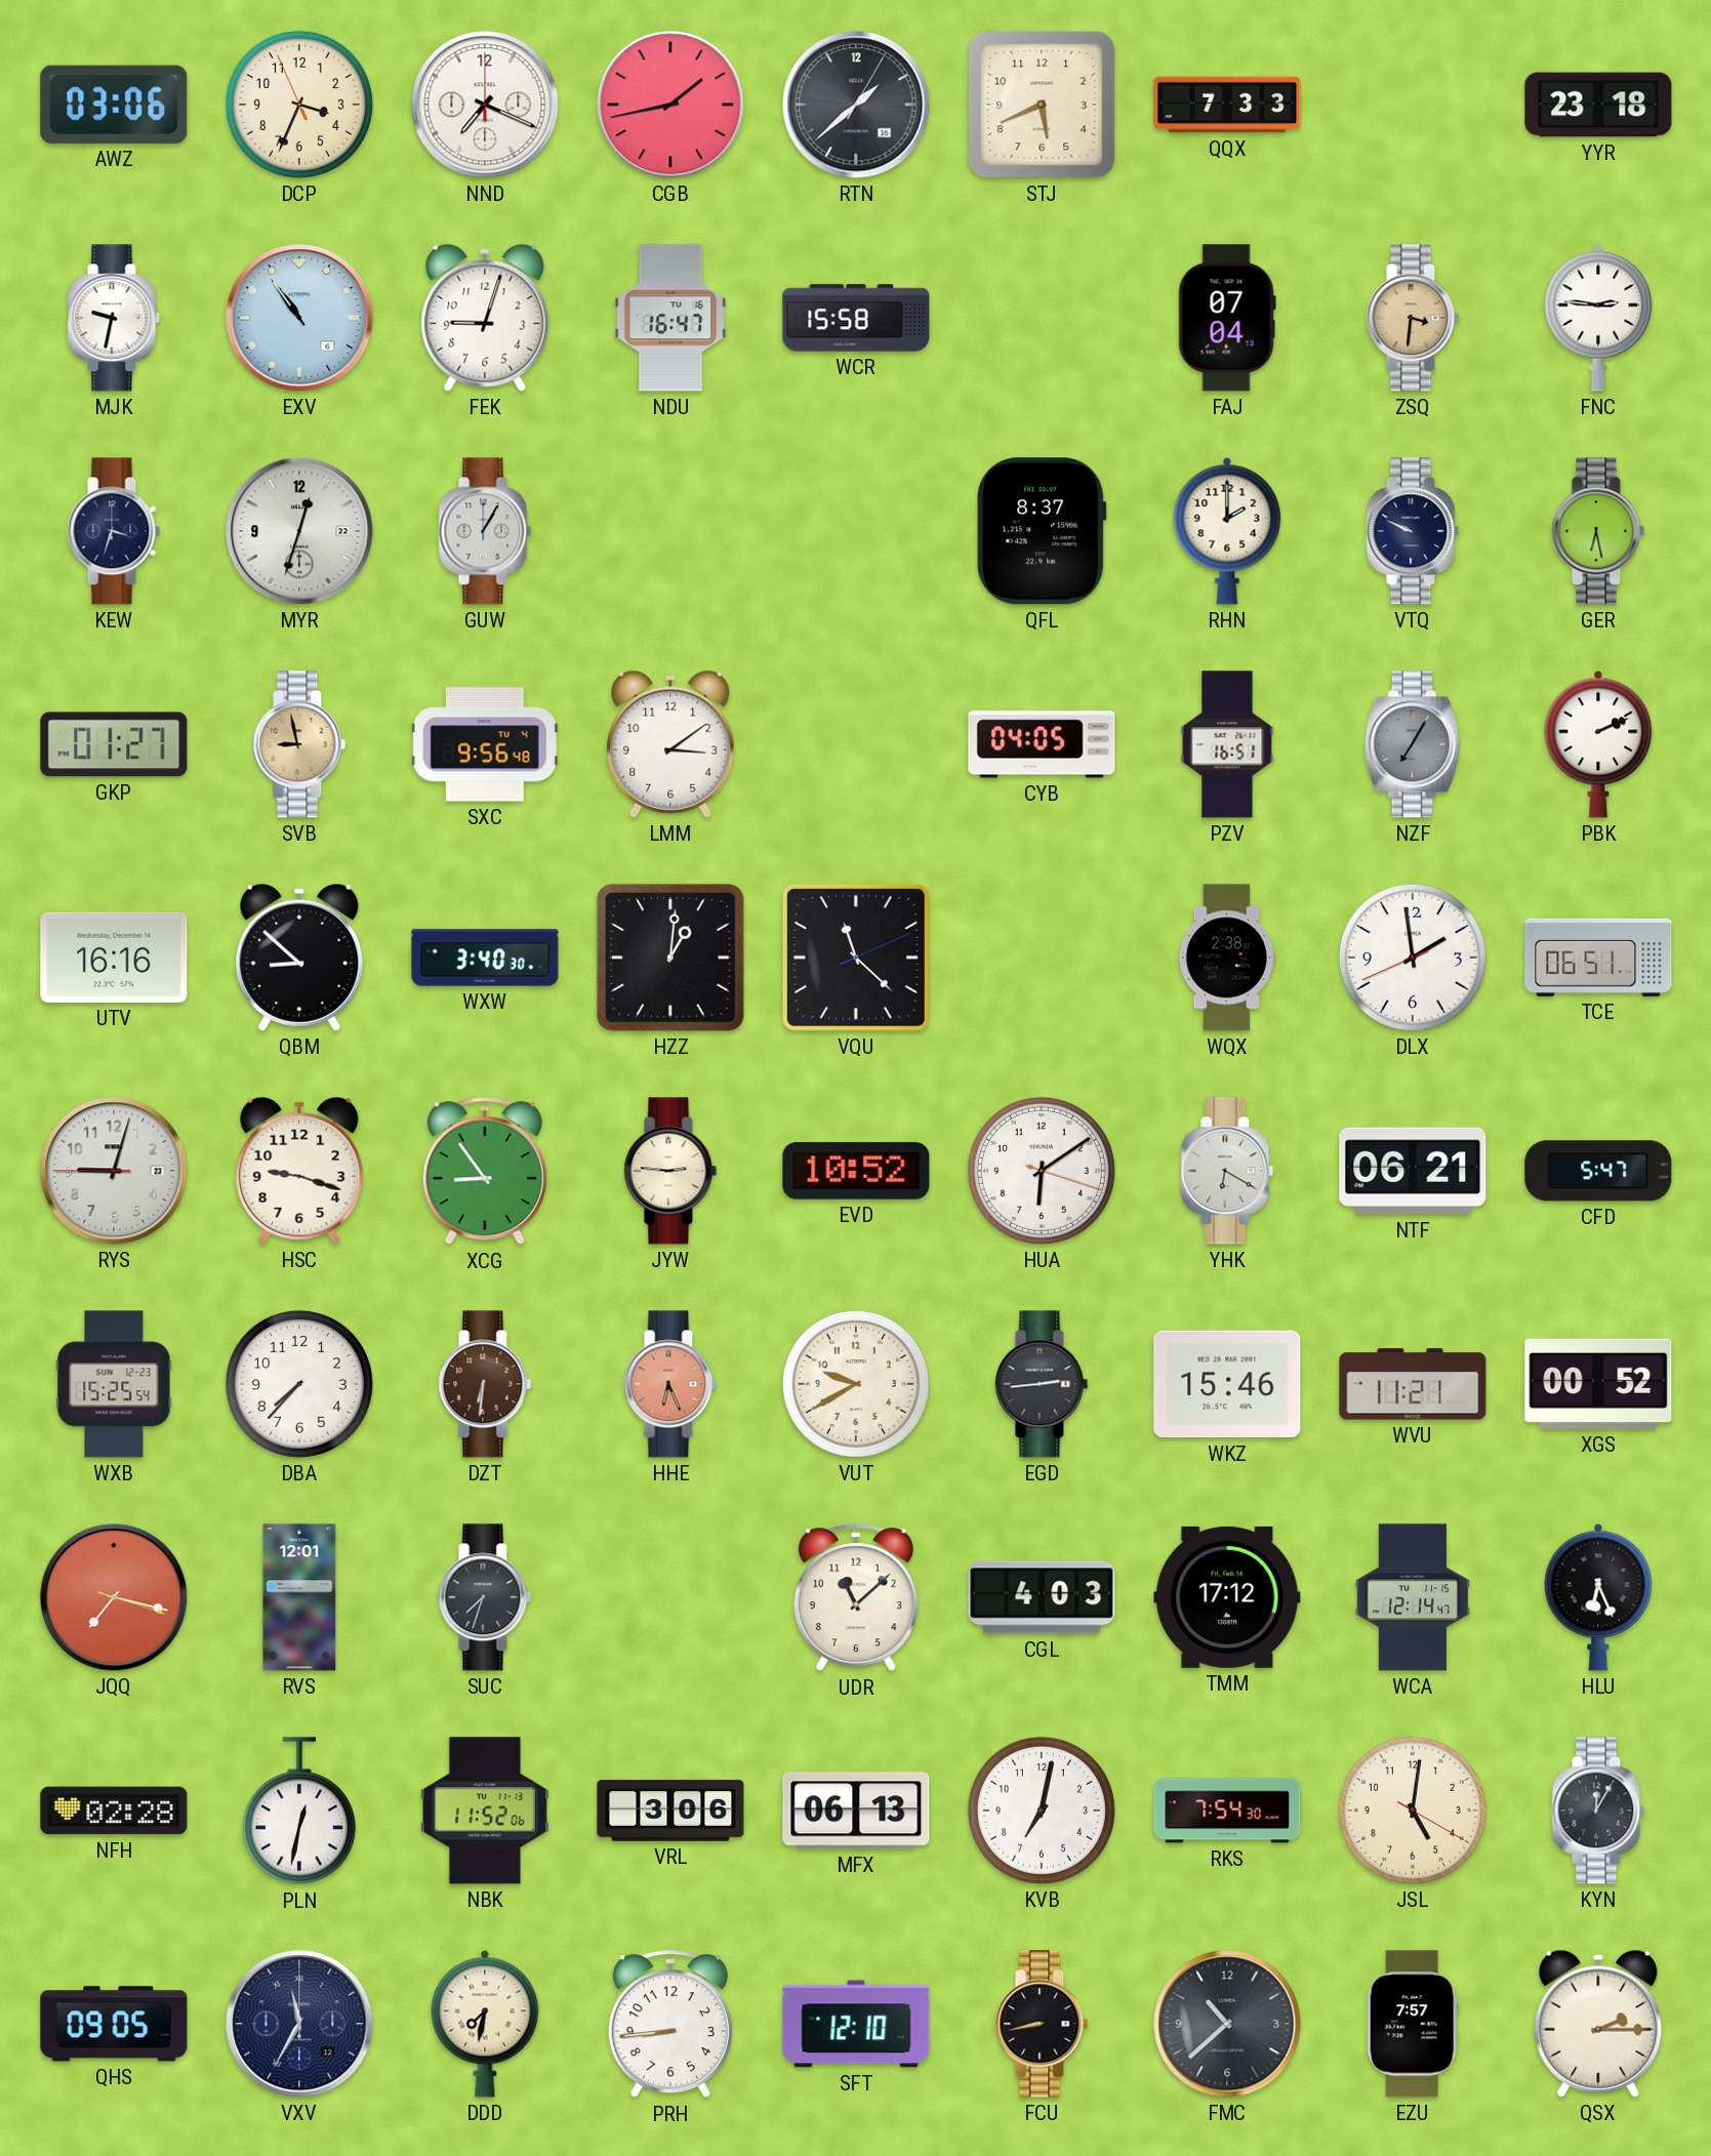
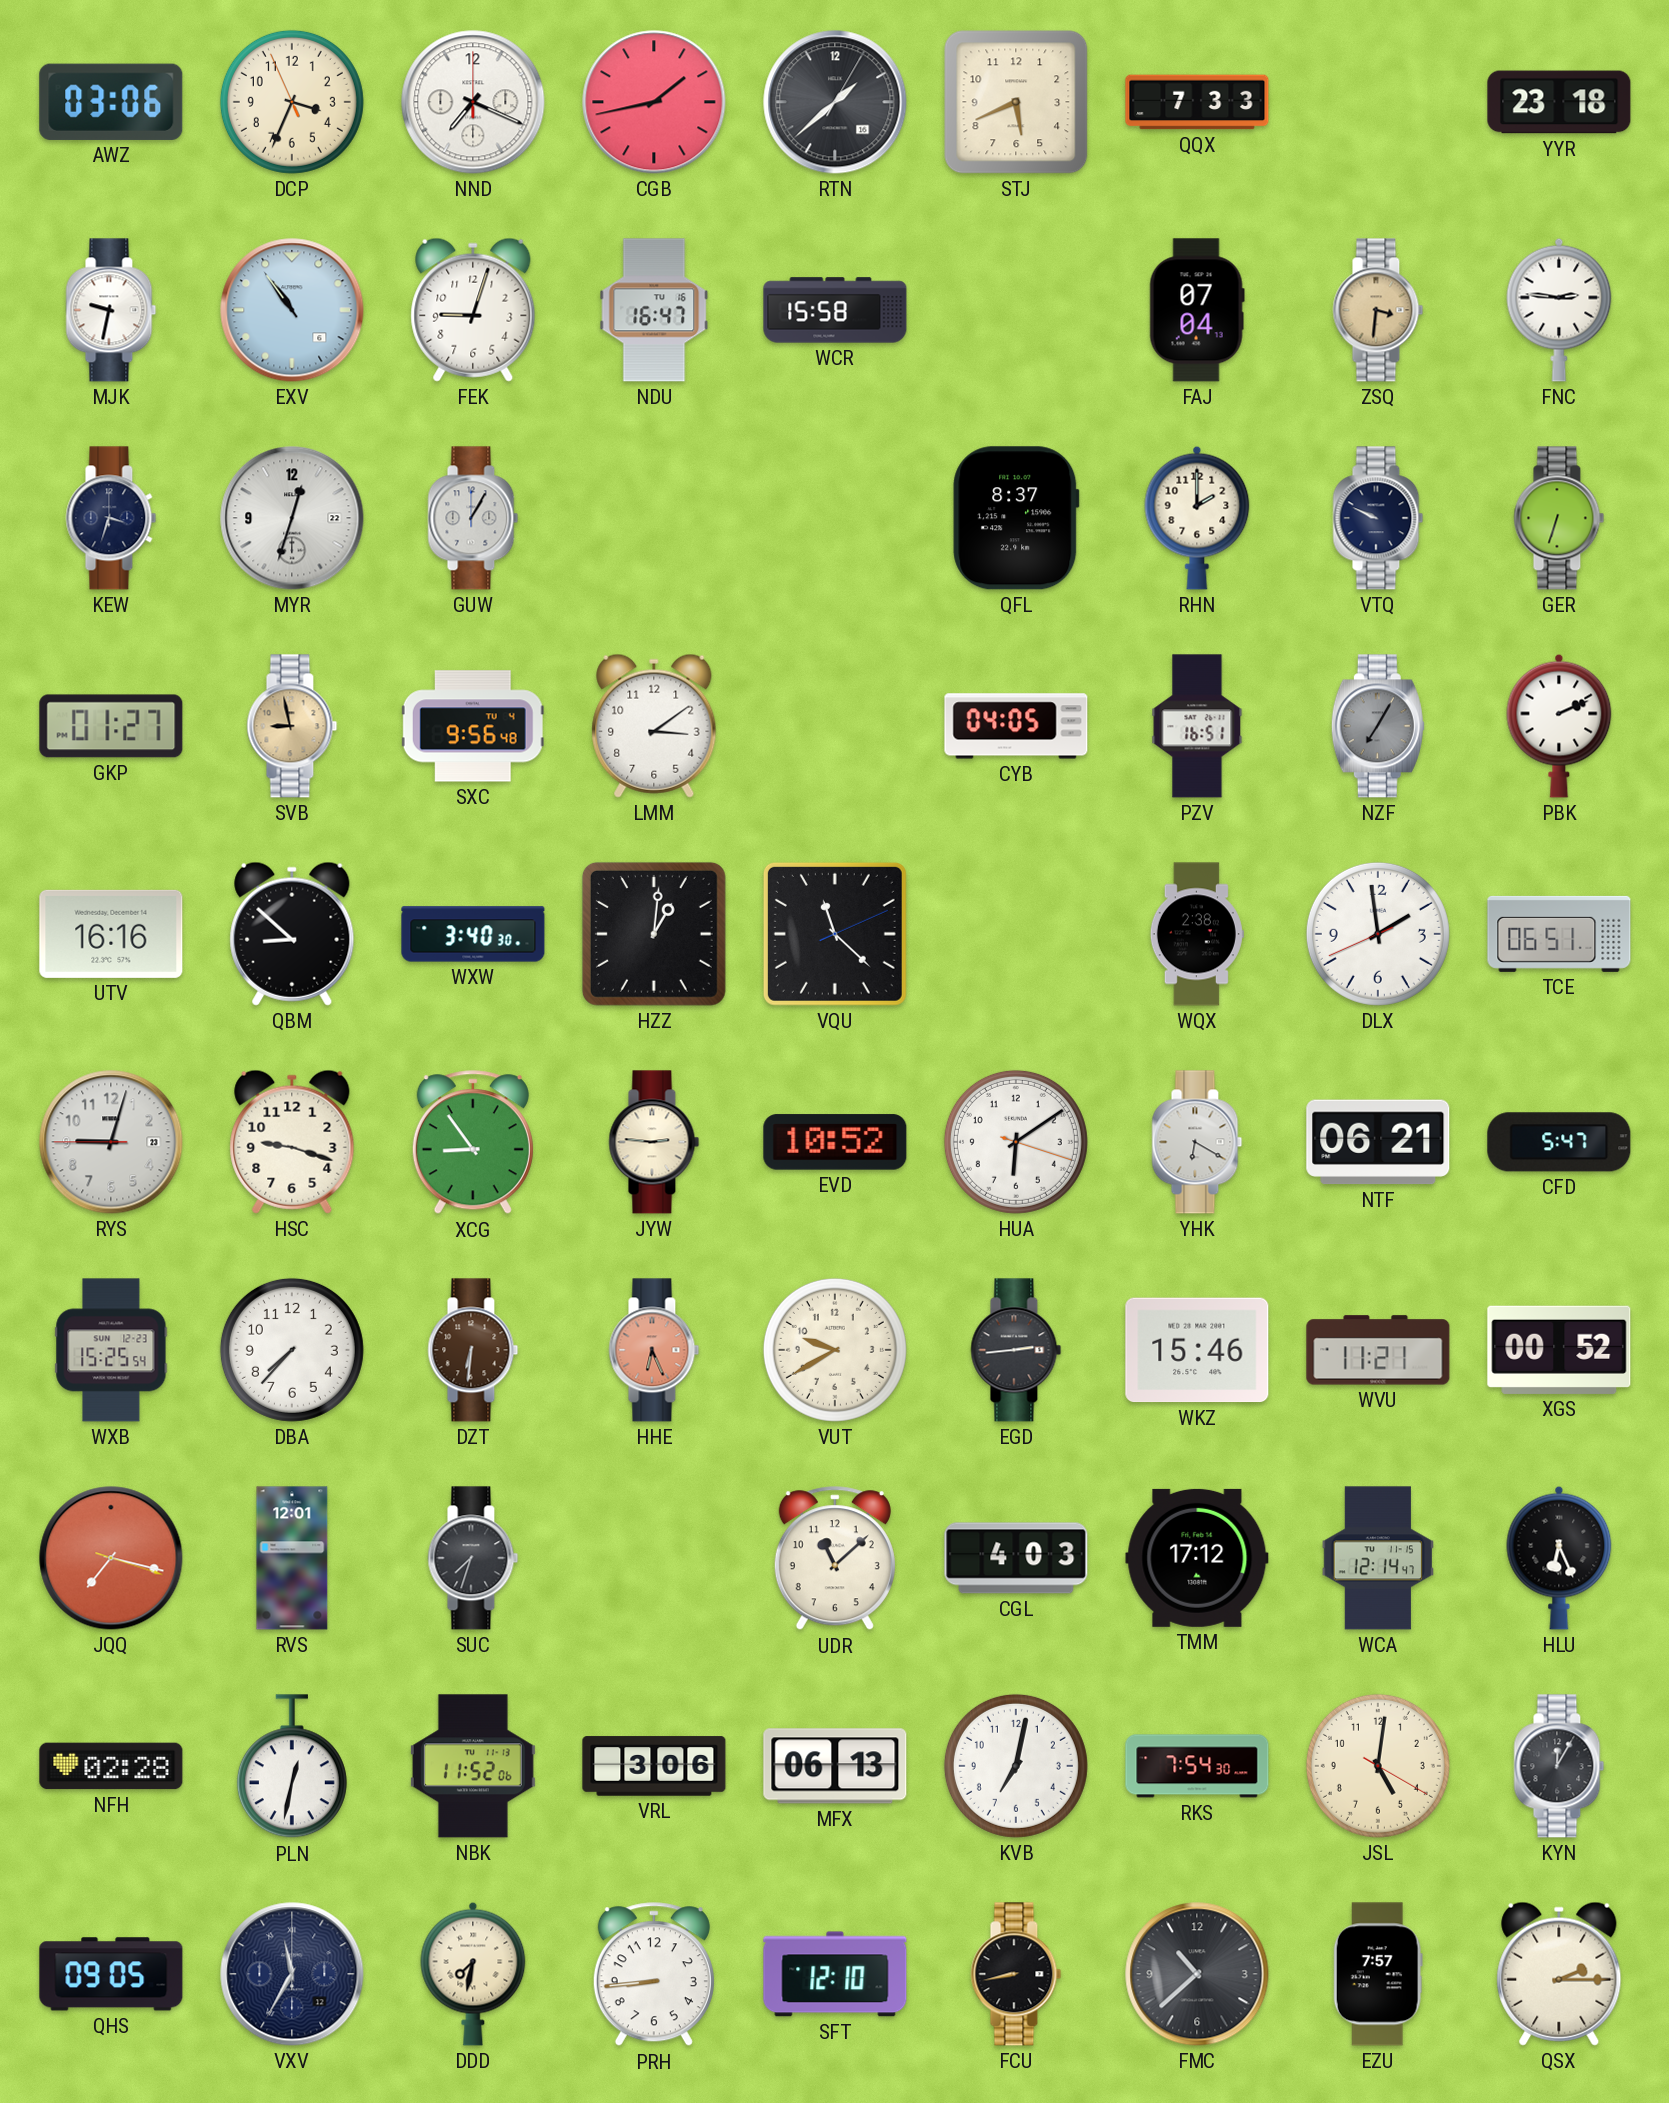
GER: 6:28 -> 6:33
